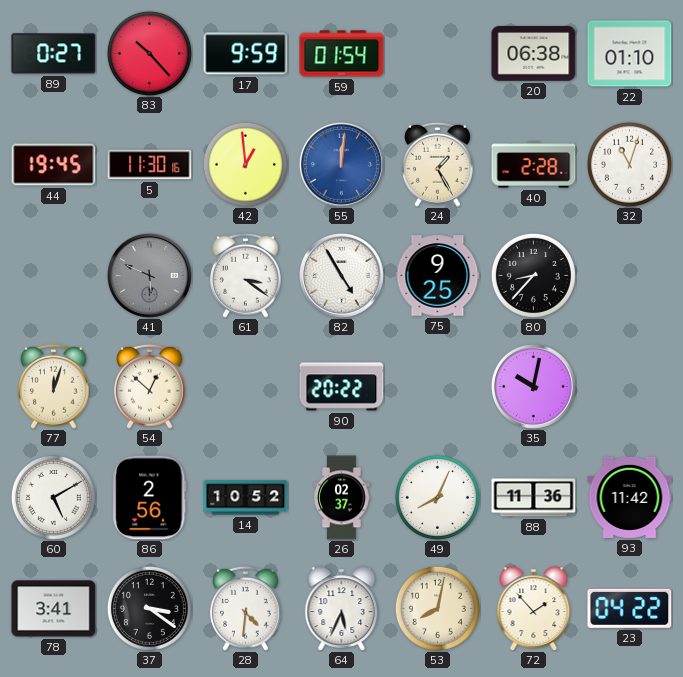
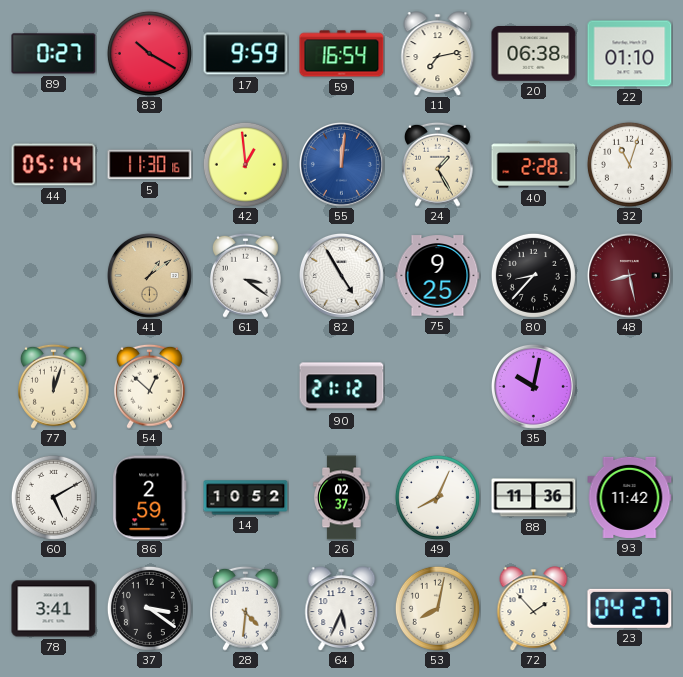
83: 10:23 -> 10:20
59: 01:54 -> 16:54
11: none -> 7:13
44: 19:45 -> 05:14
41: 5:49 -> 1:09
41 dial: grey -> champagne
48: none -> 8:28
90: 20:22 -> 21:12
86: 2:56 -> 2:59
23: 04:22 -> 04:27
